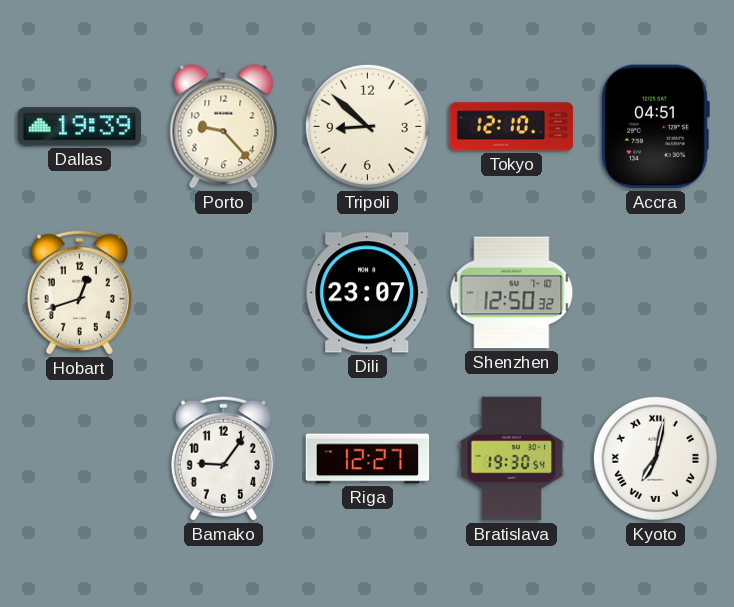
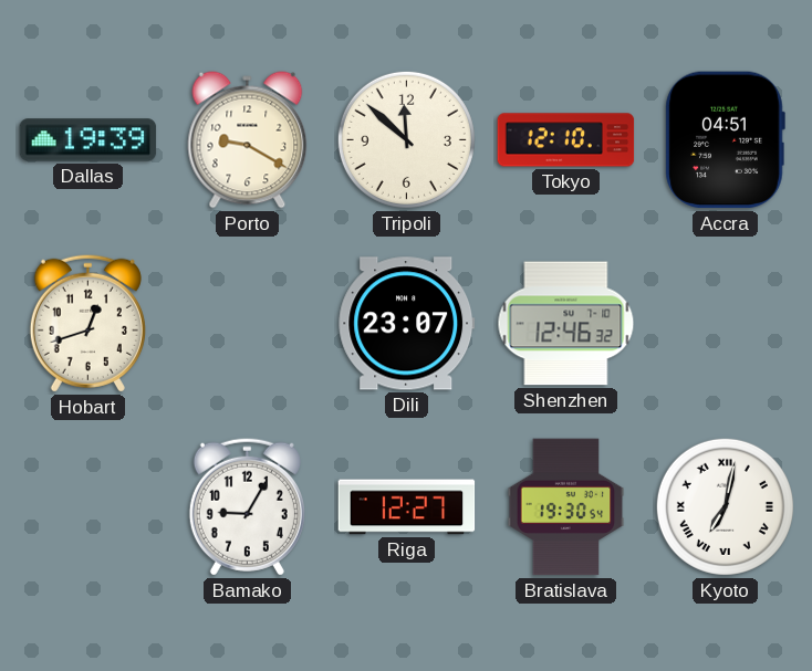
Porto: 9:23 -> 9:20
Tripoli: 8:52 -> 11:52
Shenzhen: 12:50 -> 12:46
Bamako: 9:06 -> 9:05
